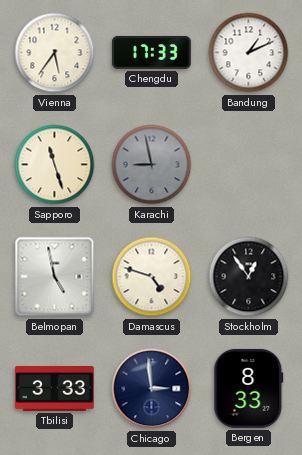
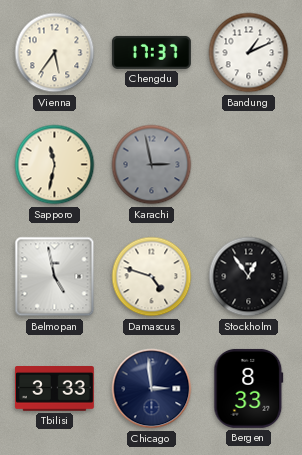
Chengdu: 17:33 -> 17:37
Sapporo: 11:27 -> 11:32
Karachi: 8:58 -> 2:58
